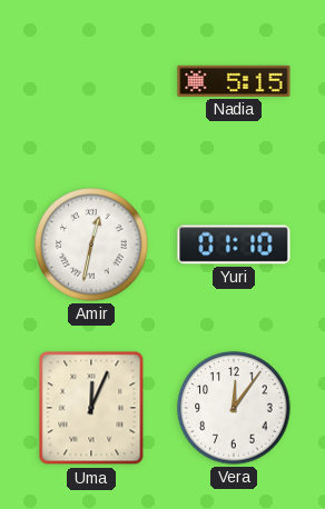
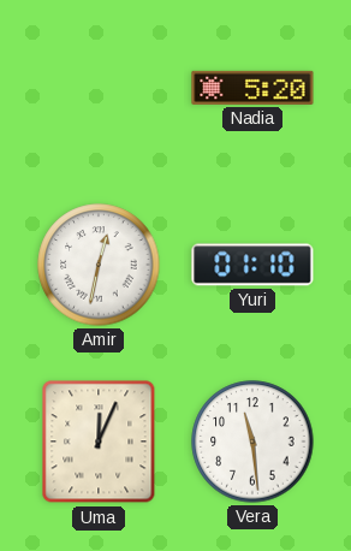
Nadia: 5:15 -> 5:20
Vera: 12:06 -> 11:29
